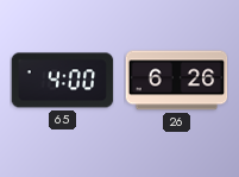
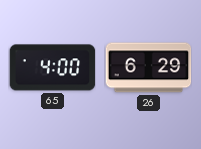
26: 6:26 -> 6:29
